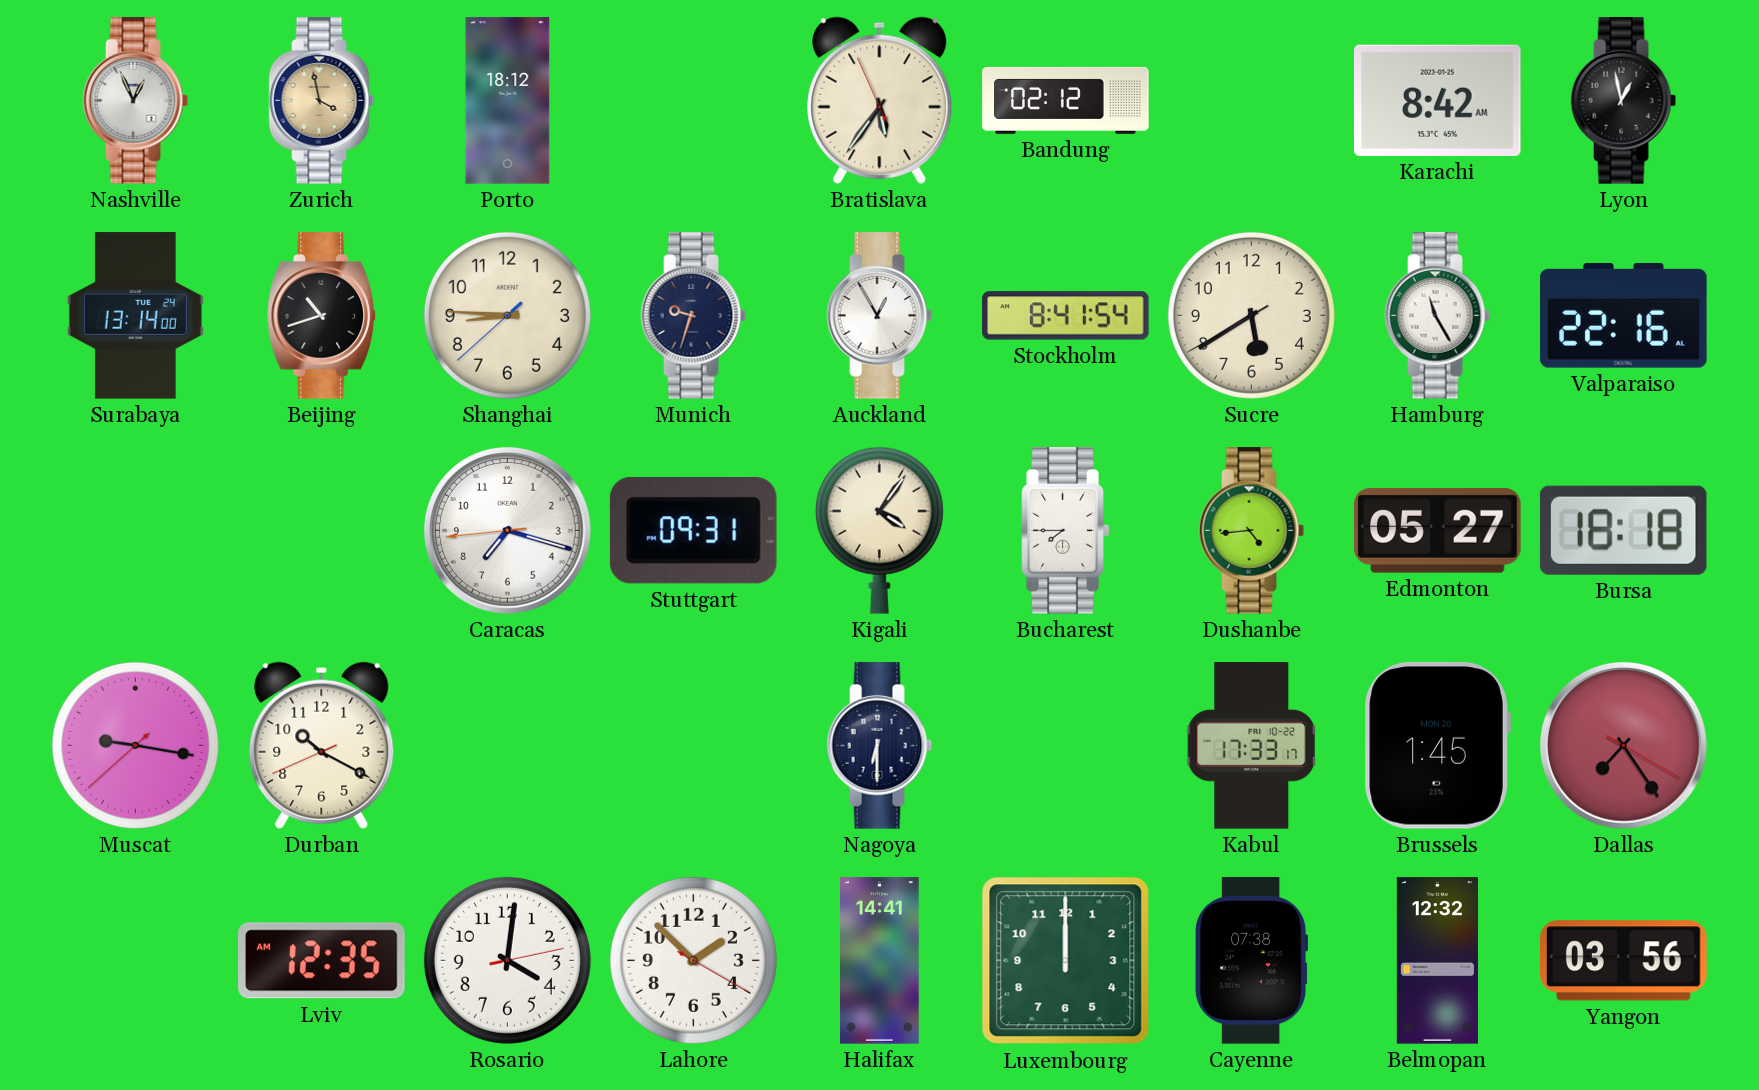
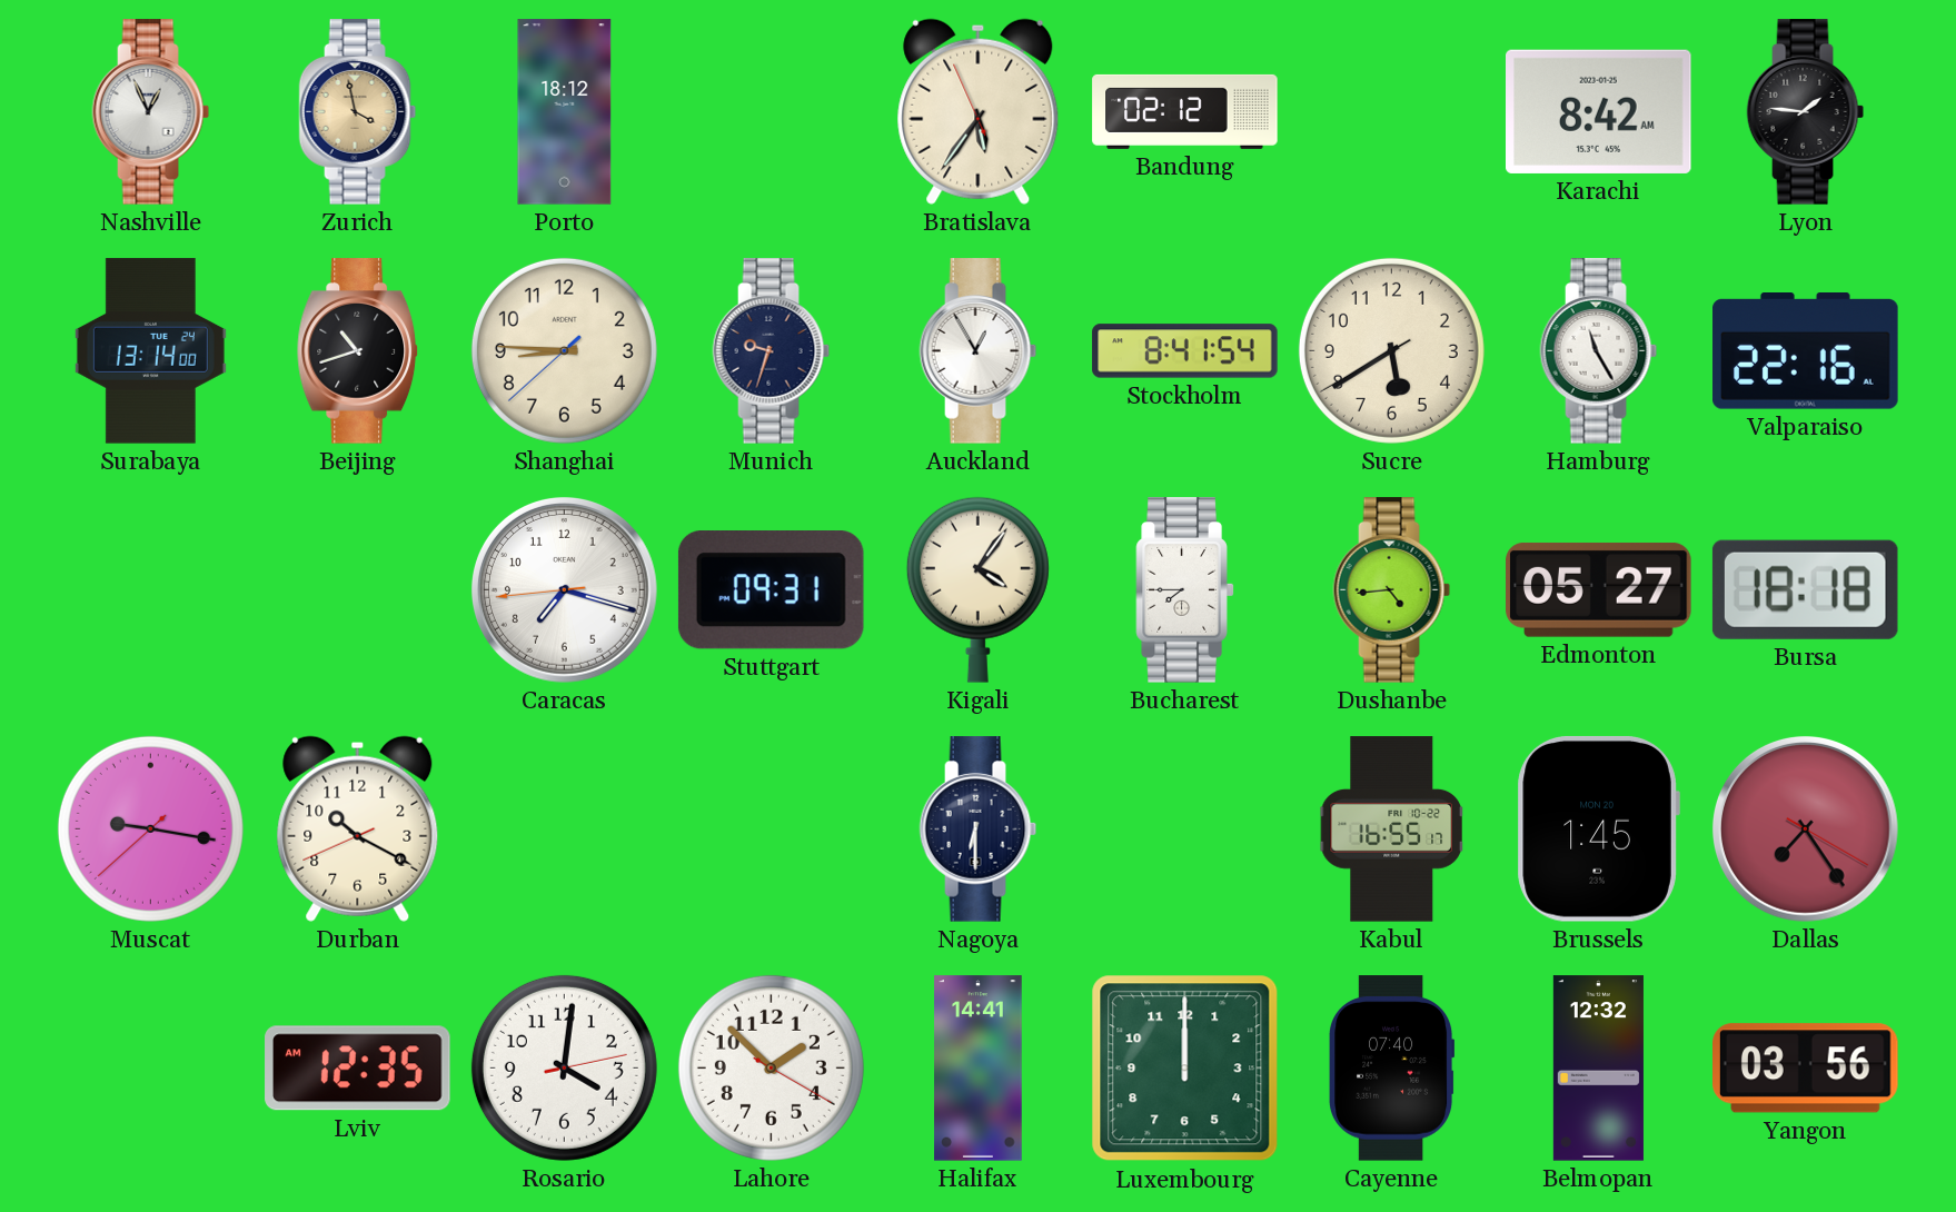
Lyon: 12:58 -> 1:46
Kabul: 17:33 -> 16:55
Cayenne: 07:38 -> 07:40
